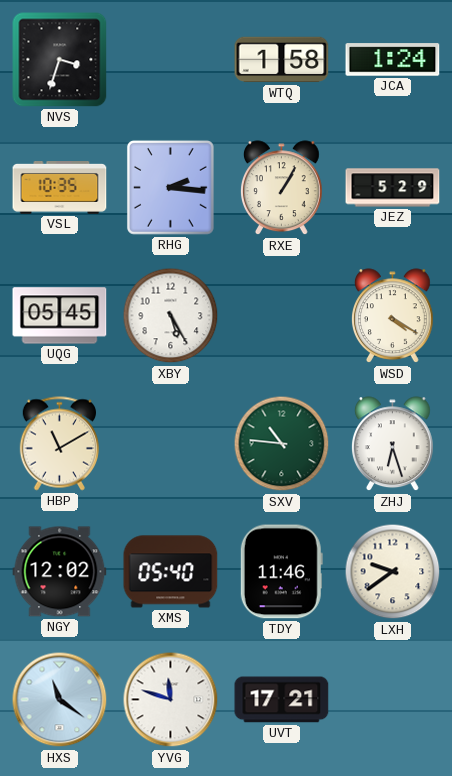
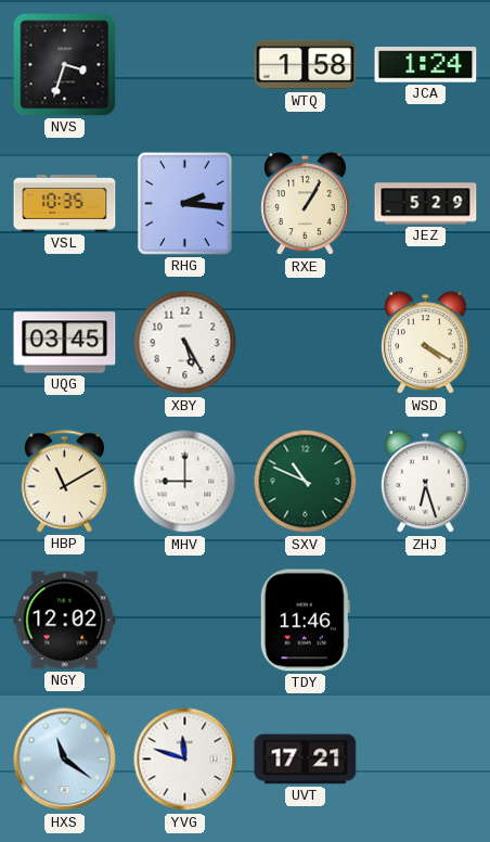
UQG: 05:45 -> 03:45
MHV: none -> 9:00
SXV: 10:46 -> 10:49
XMS: 05:40 -> none
LXH: 9:39 -> none
